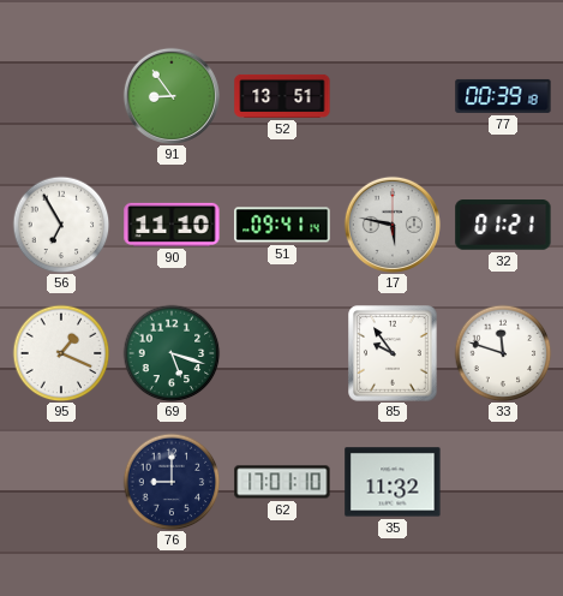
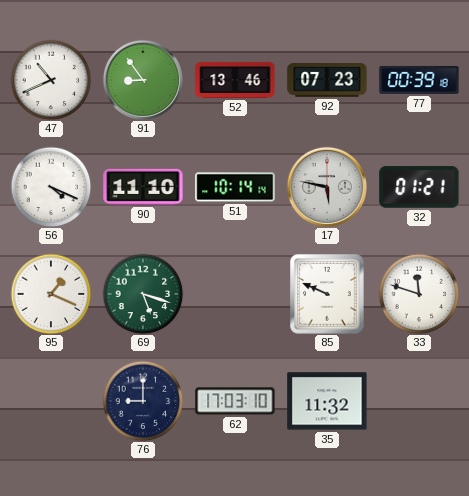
47: none -> 10:41
52: 13:51 -> 13:46
92: none -> 07:23
56: 6:55 -> 4:19
51: 09:41 -> 10:14
85: 9:54 -> 9:49
62: 17:01 -> 17:03
